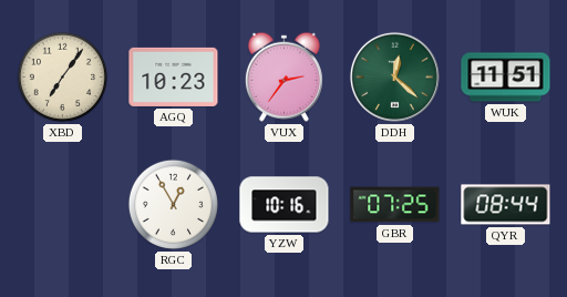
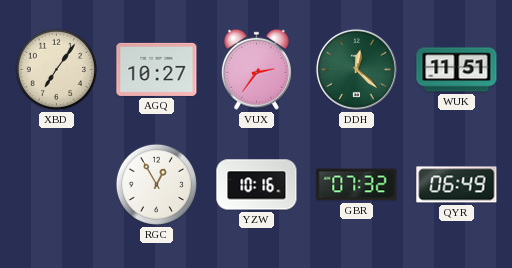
AGQ: 10:23 -> 10:27
GBR: 07:25 -> 07:32
QYR: 08:44 -> 06:49
